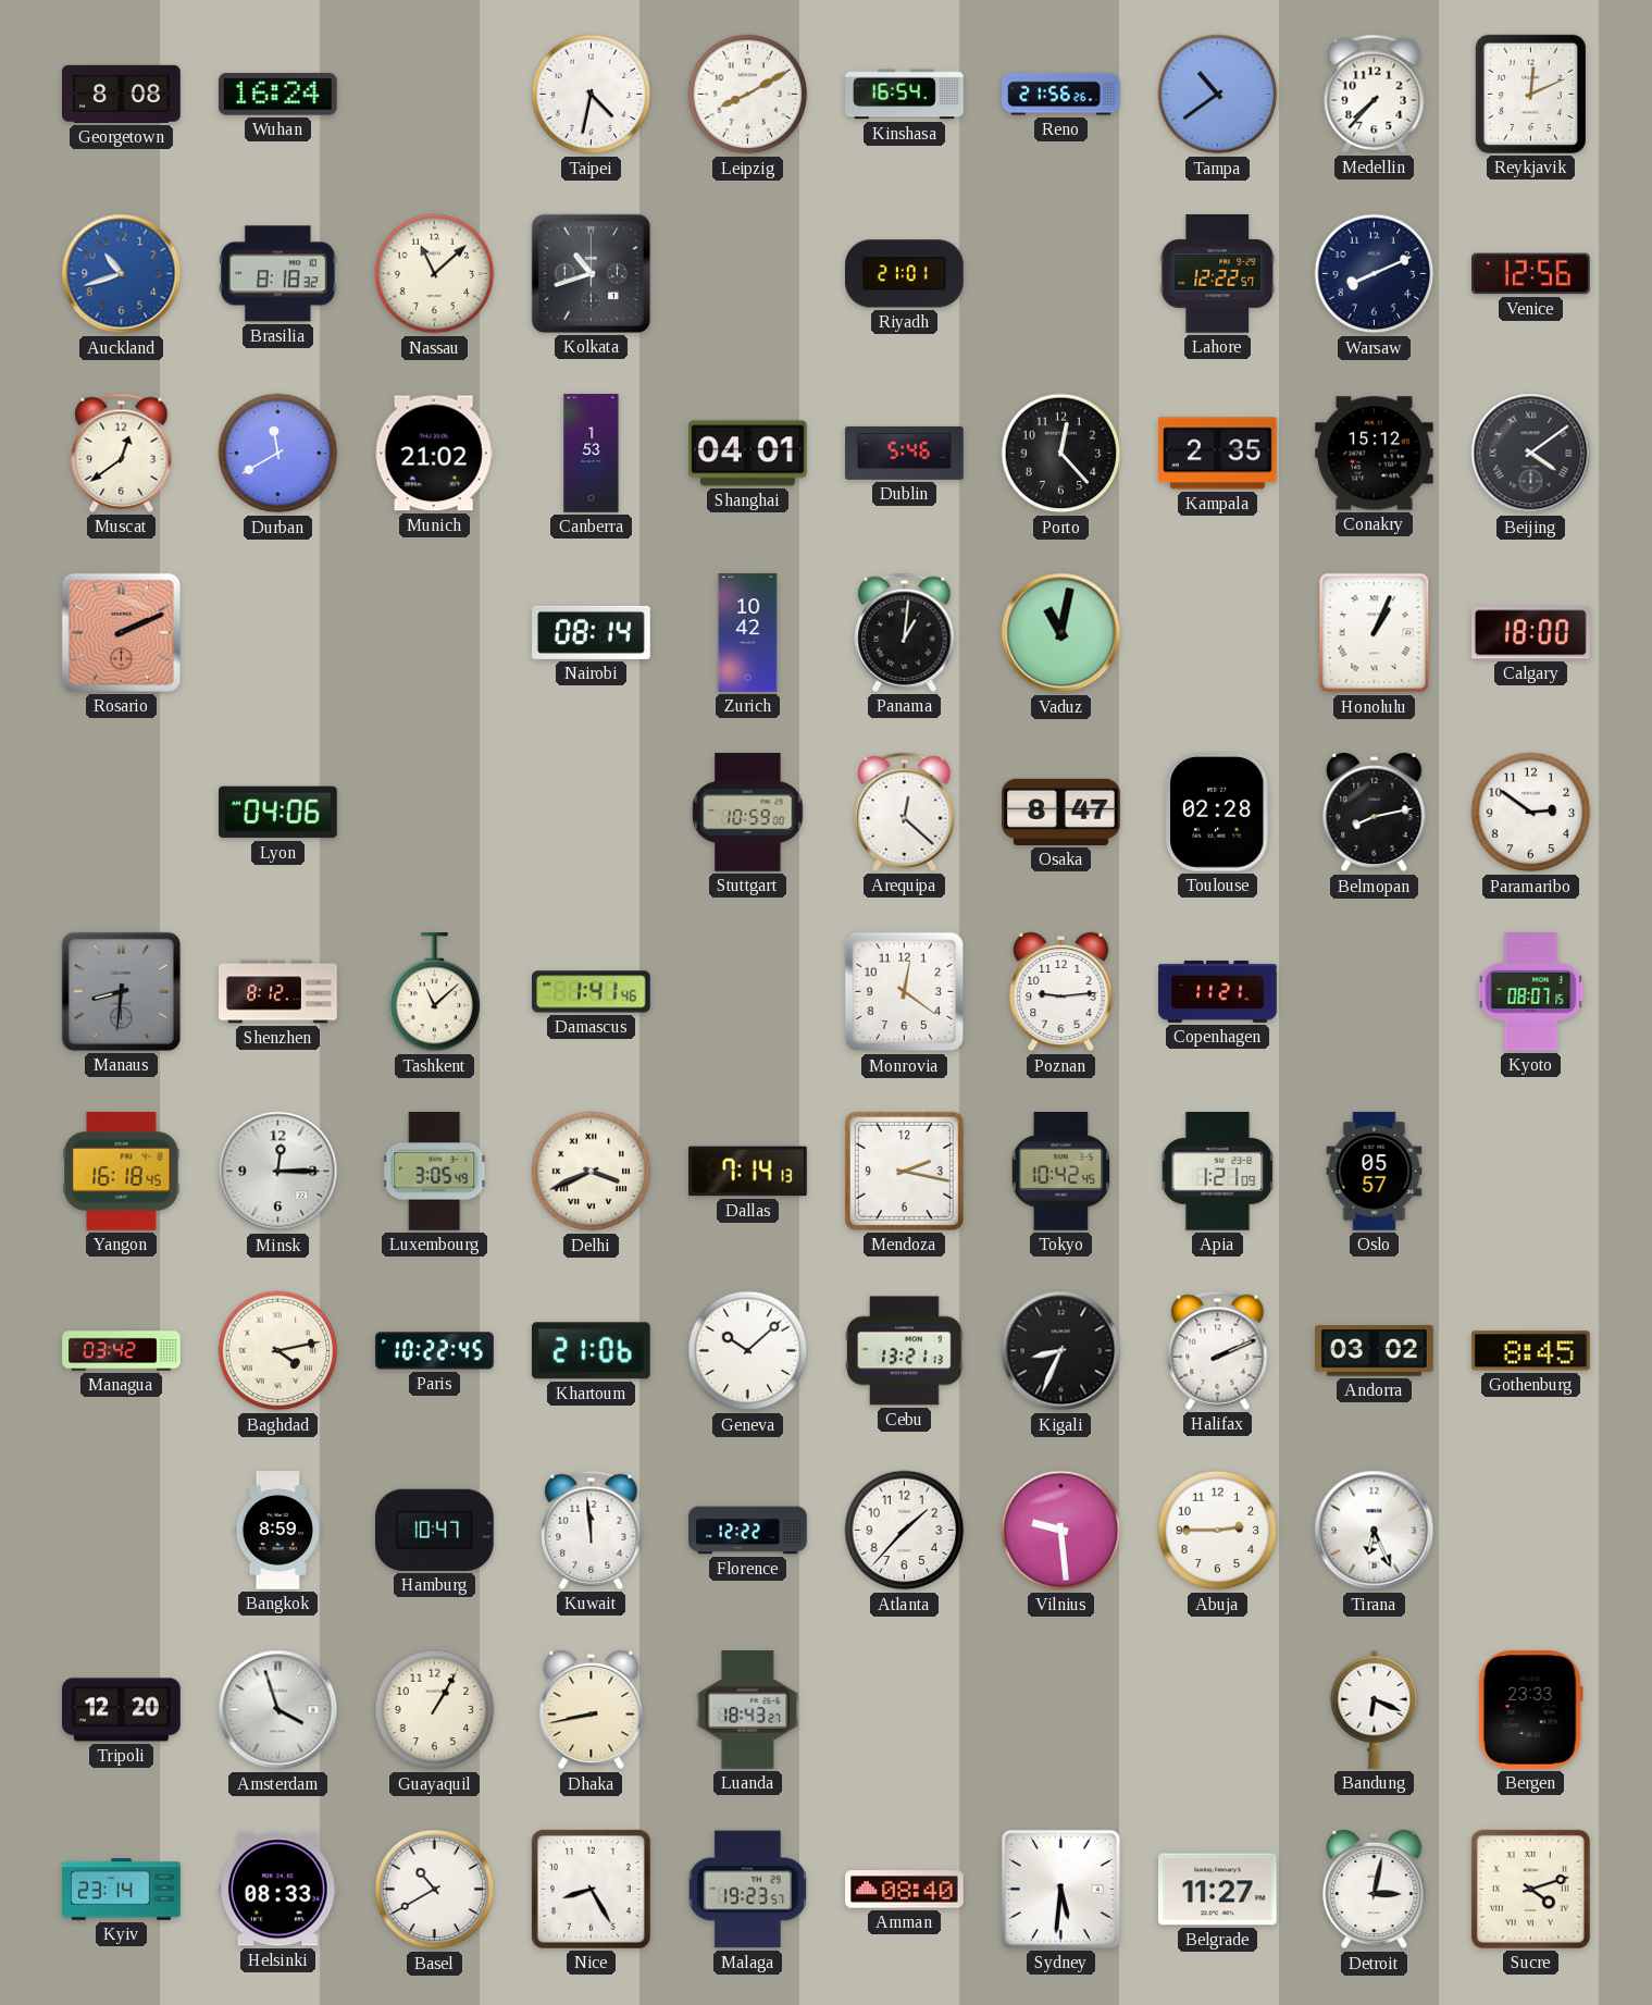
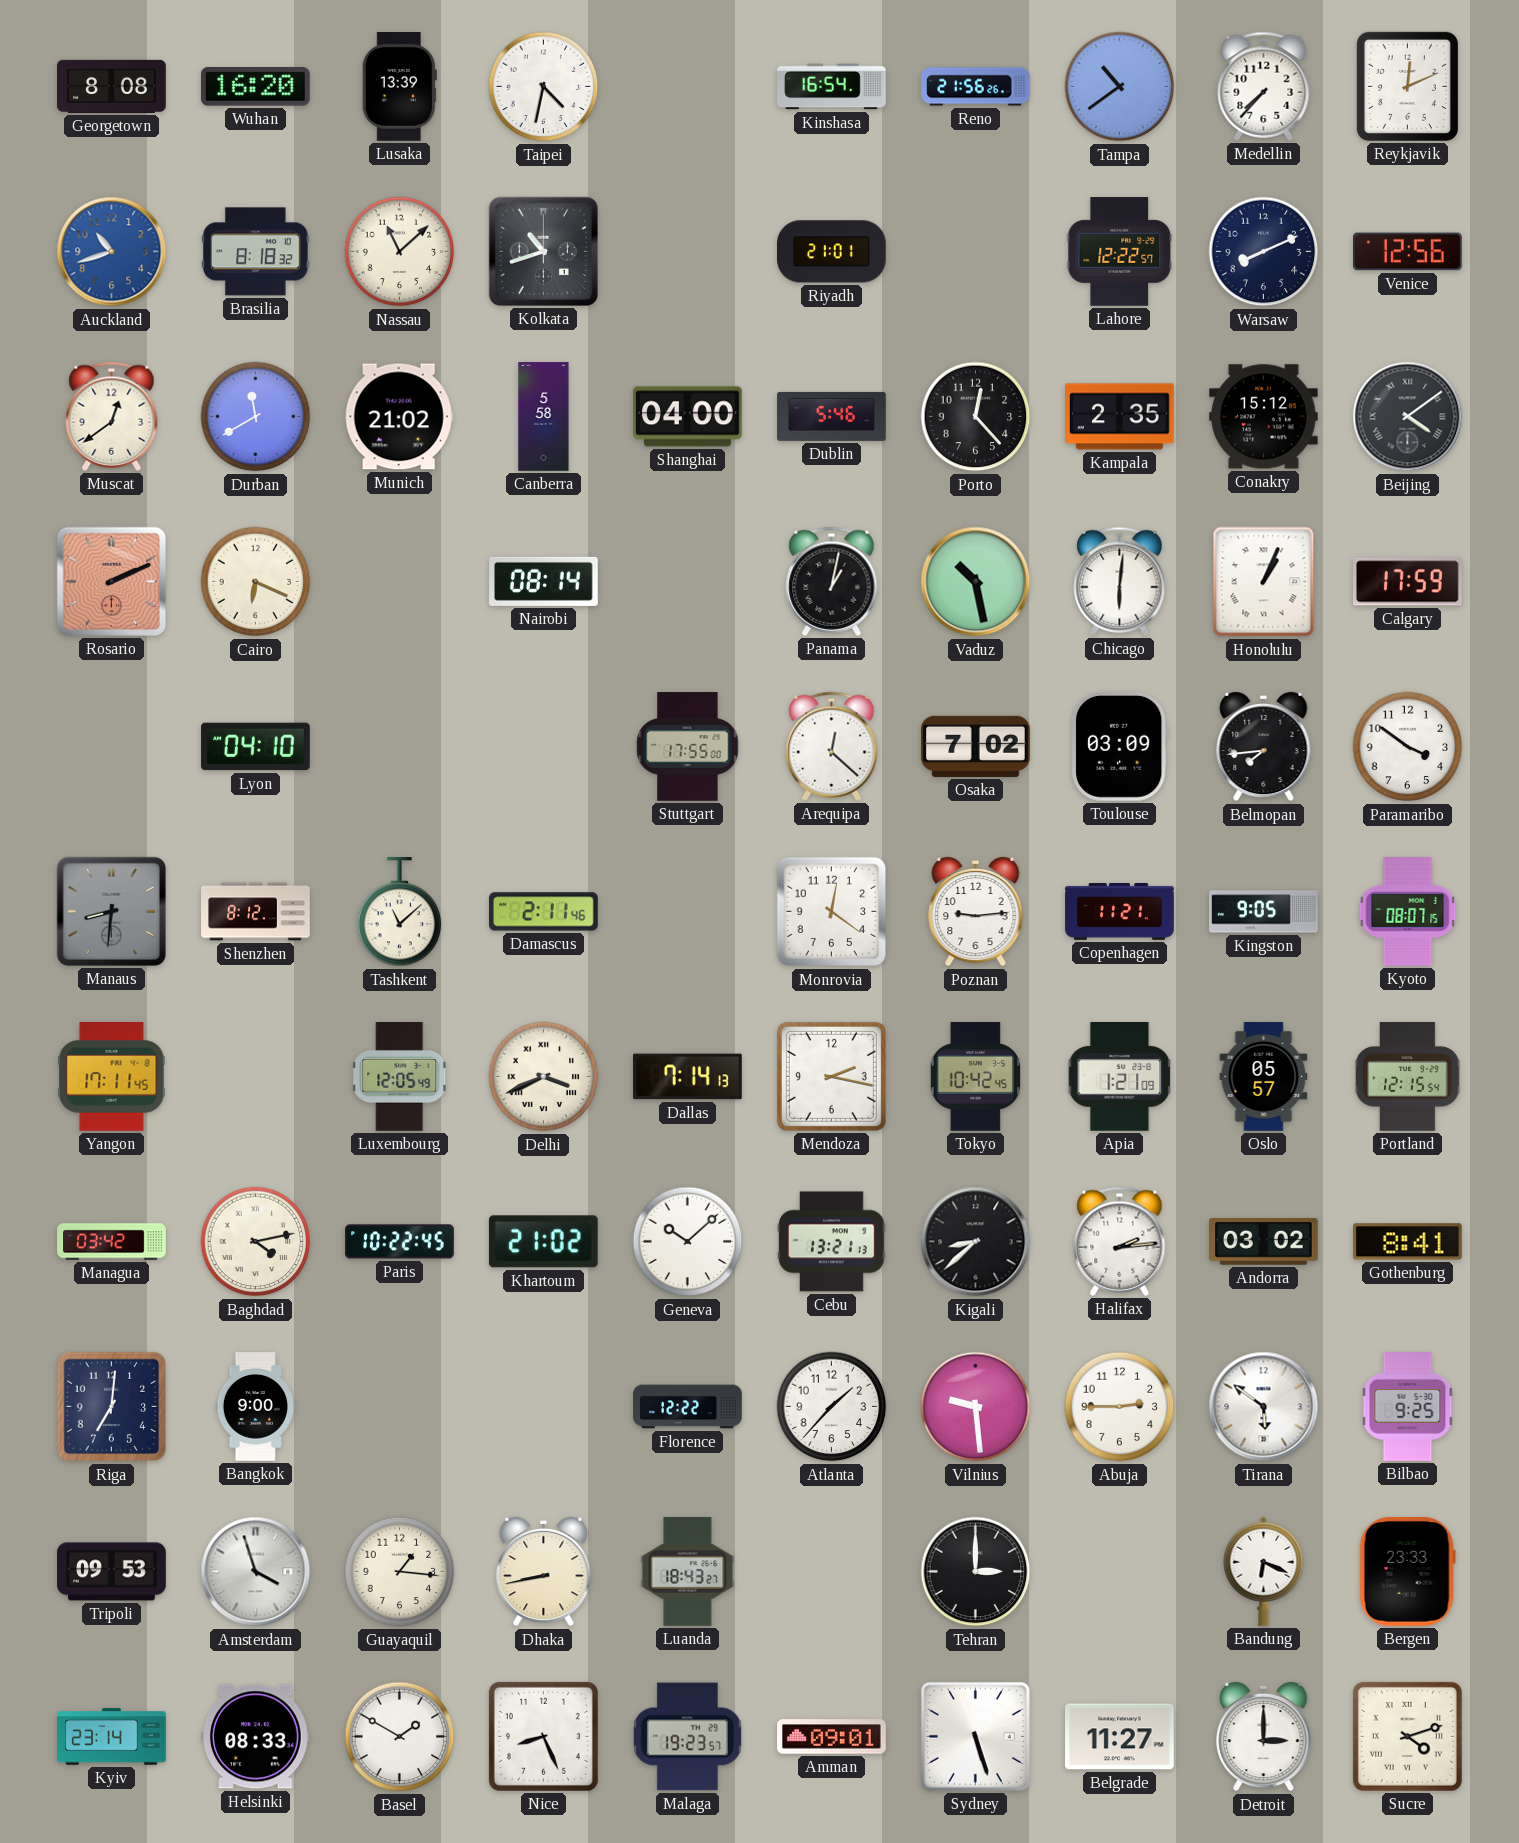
Wuhan: 16:24 -> 16:20
Lusaka: none -> 13:39
Leipzig: 8:10 -> none
Canberra: 1:53 -> 5:58
Shanghai: 04:01 -> 04:00
Cairo: none -> 6:19
Zurich: 10:42 -> none
Panama: 1:01 -> 1:02
Vaduz: 11:02 -> 10:28
Chicago: none -> 6:01
Calgary: 18:00 -> 17:59
Lyon: 04:06 -> 04:10
Stuttgart: 10:59 -> 17:55
Osaka: 8:47 -> 7:02
Toulouse: 02:28 -> 03:09
Belmopan: 8:13 -> 7:44
Paramaribo: 2:51 -> 3:51
Damascus: 1:41 -> 2:11
Kingston: none -> 9:05
Yangon: 16:18 -> 17:11
Minsk: 12:15 -> none
Luxembourg: 3:05 -> 12:05
Portland: none -> 12:15
Khartoum: 21:06 -> 21:02
Kigali: 8:34 -> 8:38
Halifax: 2:11 -> 2:14
Gothenburg: 8:45 -> 8:41
Riga: none -> 7:01
Bangkok: 8:59 -> 9:00
Hamburg: 10:47 -> none
Kuwait: 11:59 -> none
Tirana: 6:26 -> 5:51
Bilbao: none -> 9:25
Tripoli: 12:20 -> 09:53
Guayaquil: 1:05 -> 1:16
Tehran: none -> 3:00
Basel: 10:40 -> 1:50
Nice: 8:25 -> 8:26
Amman: 08:40 -> 09:01
Sydney: 5:31 -> 5:27
Detroit: 3:02 -> 3:00
